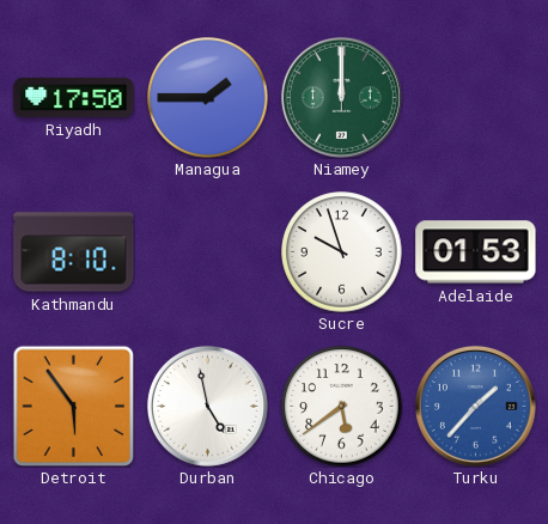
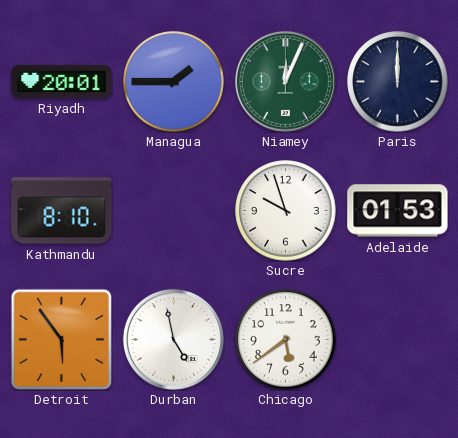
Riyadh: 17:50 -> 20:01
Niamey: 12:00 -> 12:04
Paris: none -> 12:00
Turku: 1:37 -> none
